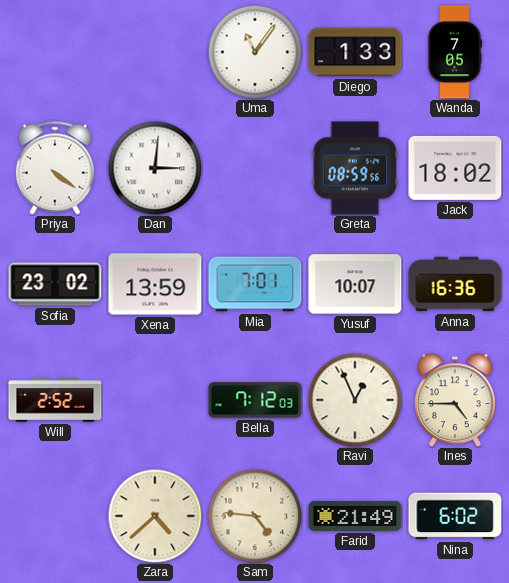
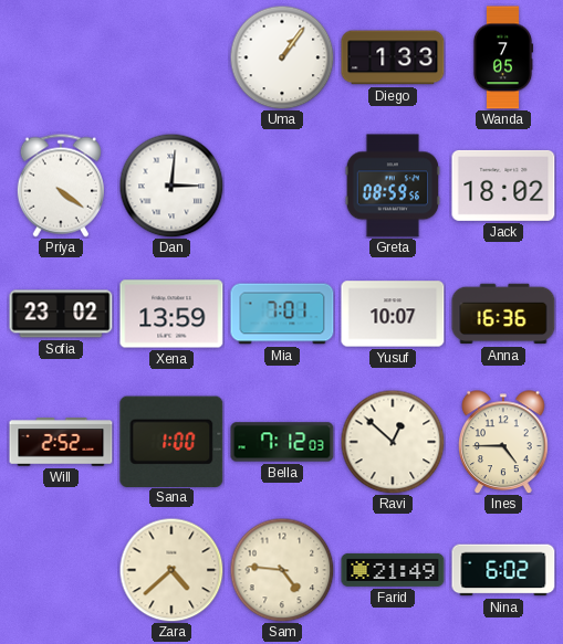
Uma: 11:06 -> 1:06
Sana: none -> 1:00
Ravi: 12:56 -> 12:52
